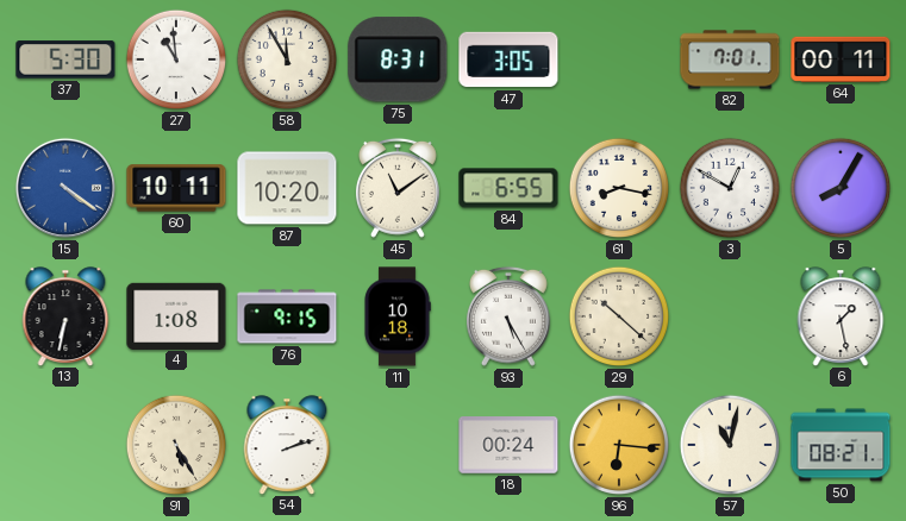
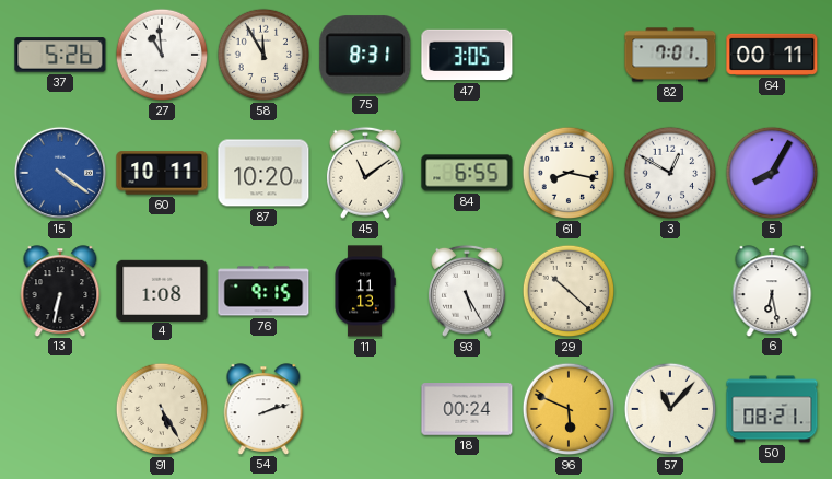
37: 5:30 -> 5:26
11: 10:18 -> 11:13
6: 1:28 -> 6:28
96: 6:16 -> 5:49
57: 11:02 -> 11:07
